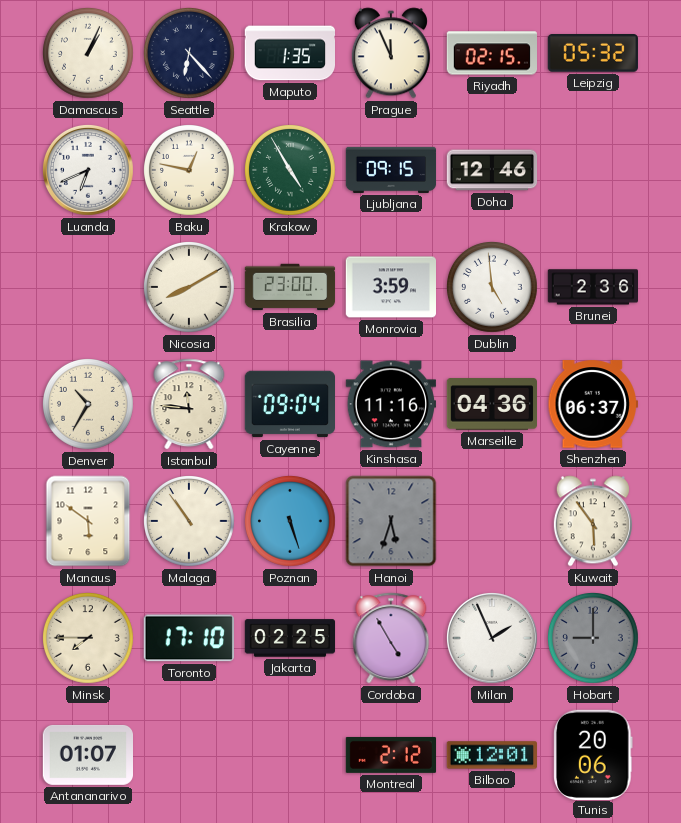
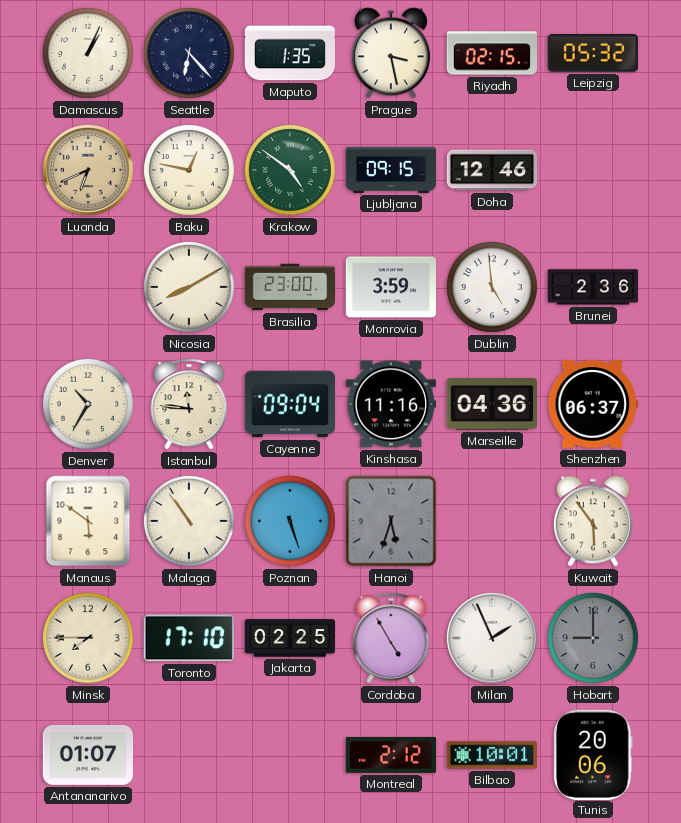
Prague: 11:56 -> 3:28
Luanda dial: white -> champagne
Krakow: 4:55 -> 4:51
Bilbao: 12:01 -> 10:01
